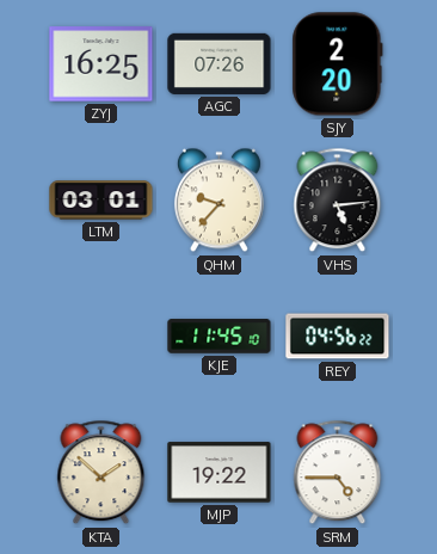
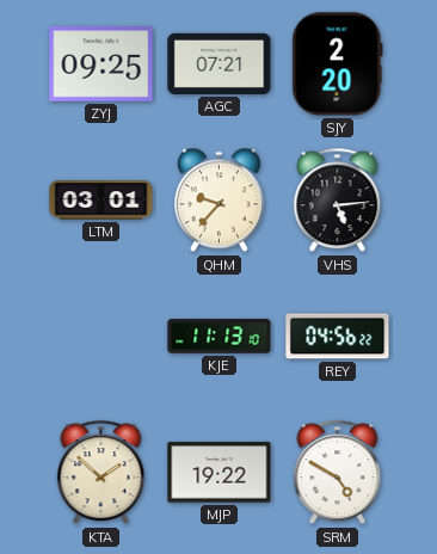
ZYJ: 16:25 -> 09:25
AGC: 07:26 -> 07:21
KJE: 11:45 -> 11:13
SRM: 4:45 -> 4:50
